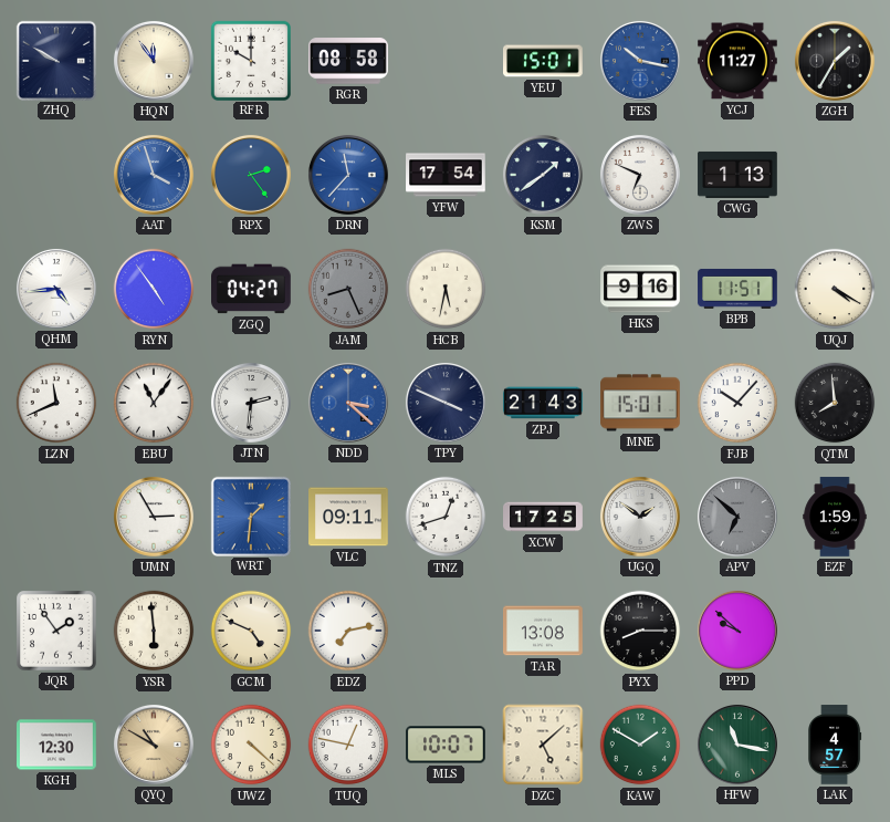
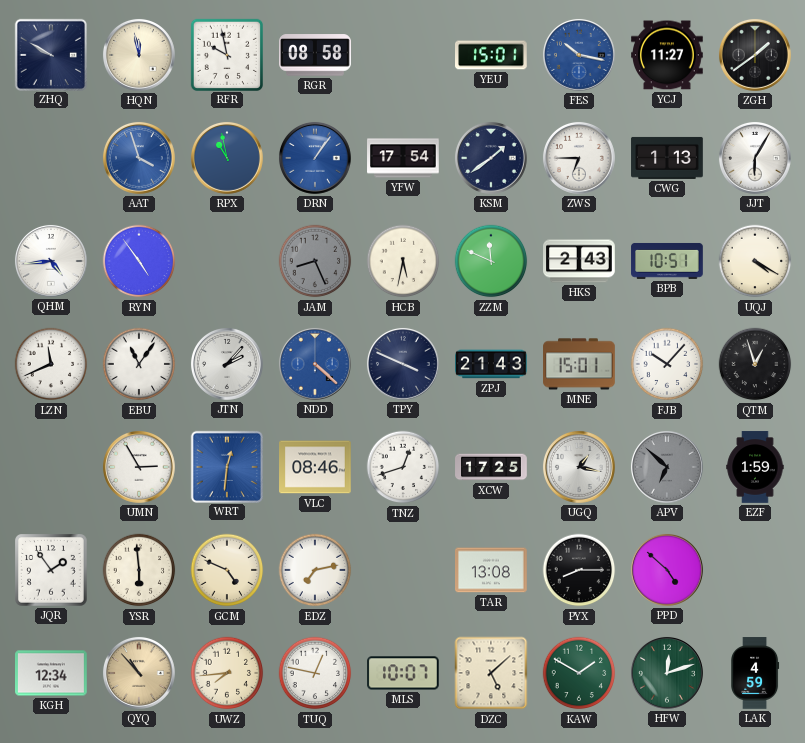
HQN: 11:54 -> 11:58
RFR: 10:00 -> 9:58
ZGH: 1:35 -> 1:39
RPX: 2:24 -> 10:58
DRN: 11:37 -> 1:06
ZWS: 6:49 -> 6:45
JJT: none -> 6:05
ZGQ: 04:27 -> none
ZZM: none -> 11:49
HKS: 9:16 -> 2:43
BPB: 11:51 -> 10:51
JTN: 2:31 -> 2:07
NDD: 3:22 -> 4:22
QTM: 7:59 -> 12:57
WRT: 1:31 -> 12:31
VLC: 09:11 -> 08:46
UGQ: 1:51 -> 1:17
PPD: 9:52 -> 4:52
KGH: 12:30 -> 12:34
QYQ: 10:50 -> 10:53
UWZ: 4:22 -> 7:44
HFW: 11:17 -> 12:12
LAK: 4:57 -> 4:59
